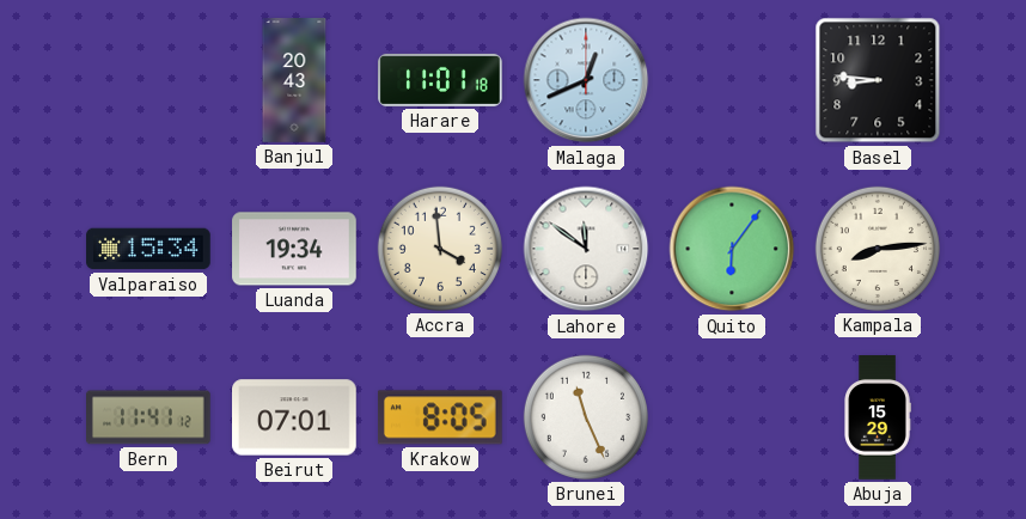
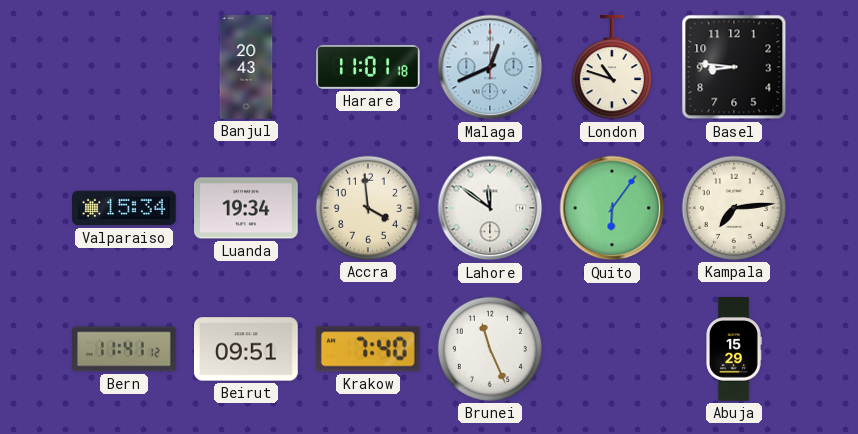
London: none -> 10:48
Kampala: 8:14 -> 7:14
Beirut: 07:01 -> 09:51
Krakow: 8:05 -> 7:40
